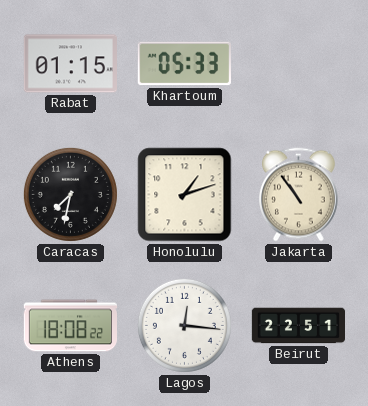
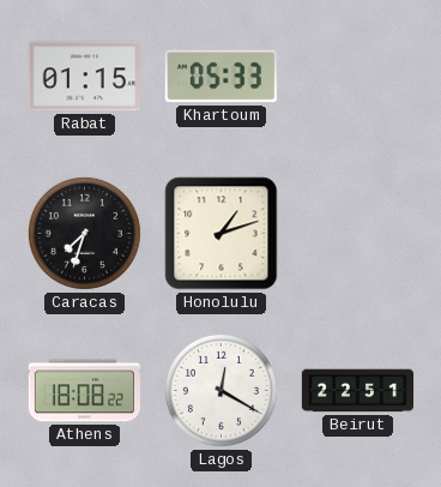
Caracas: 7:32 -> 7:33
Jakarta: 10:54 -> none
Lagos: 12:16 -> 12:20
